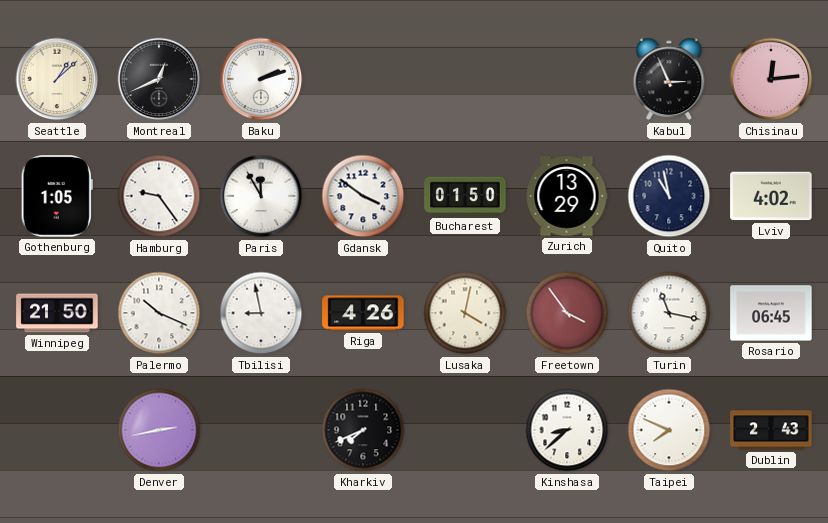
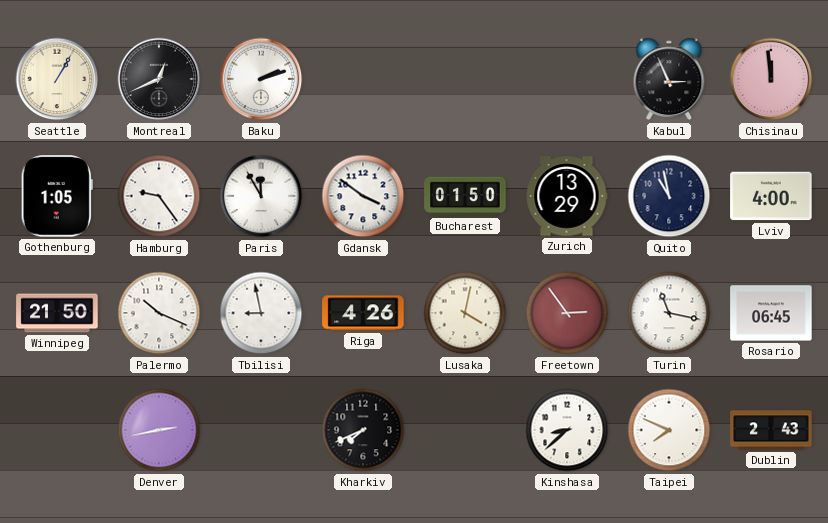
Seattle: 1:08 -> 1:05
Chisinau: 12:14 -> 11:59
Lviv: 4:02 -> 4:00
Freetown: 3:54 -> 2:54
